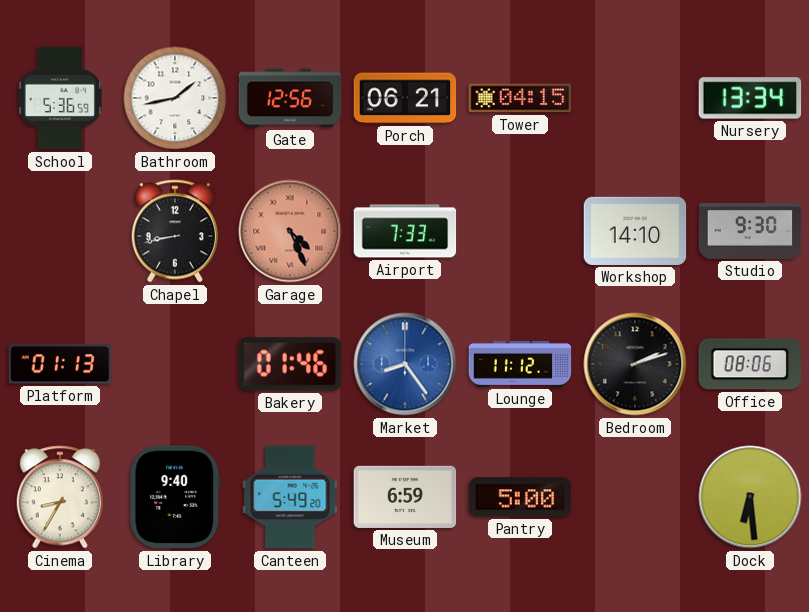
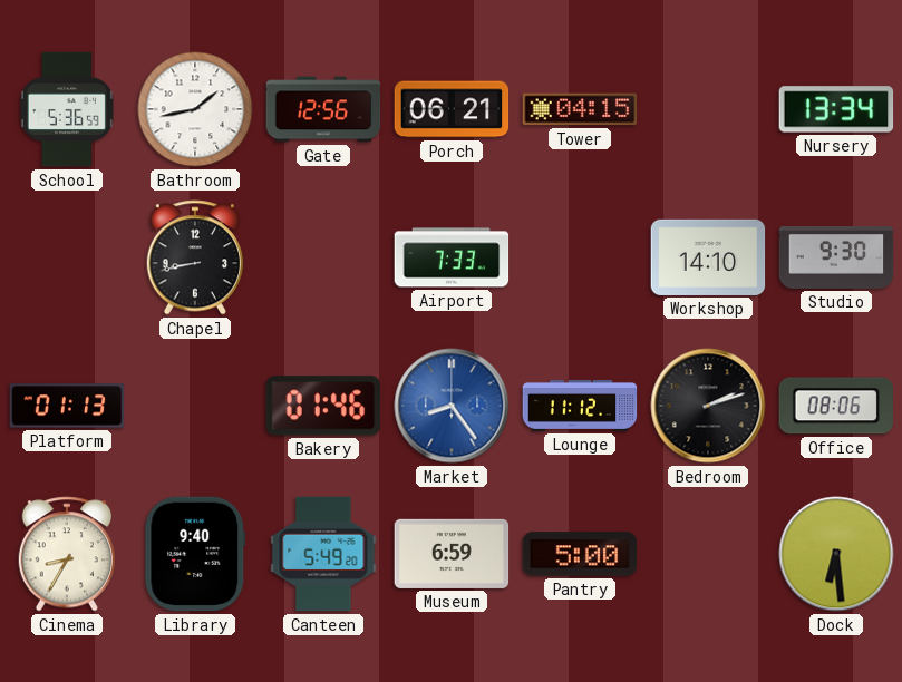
Garage: 4:26 -> none
